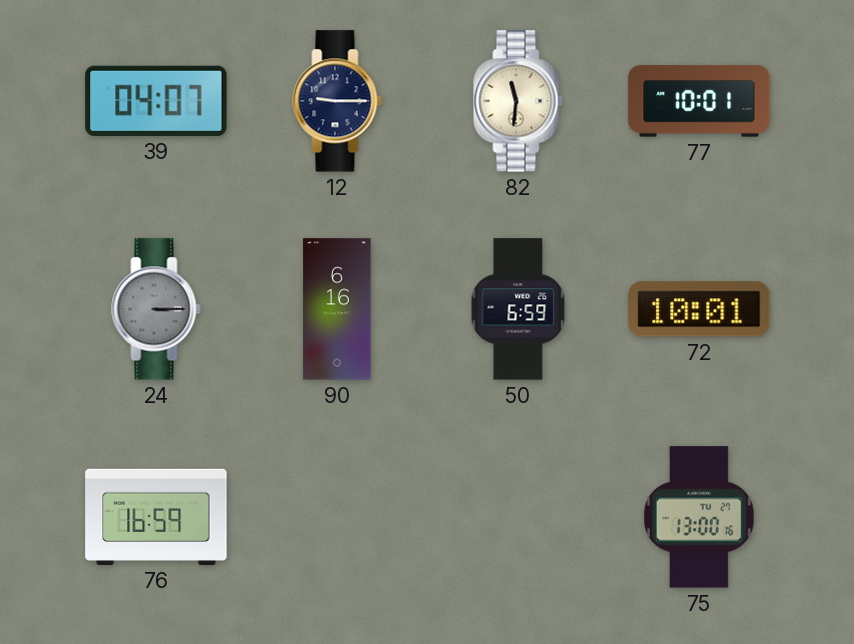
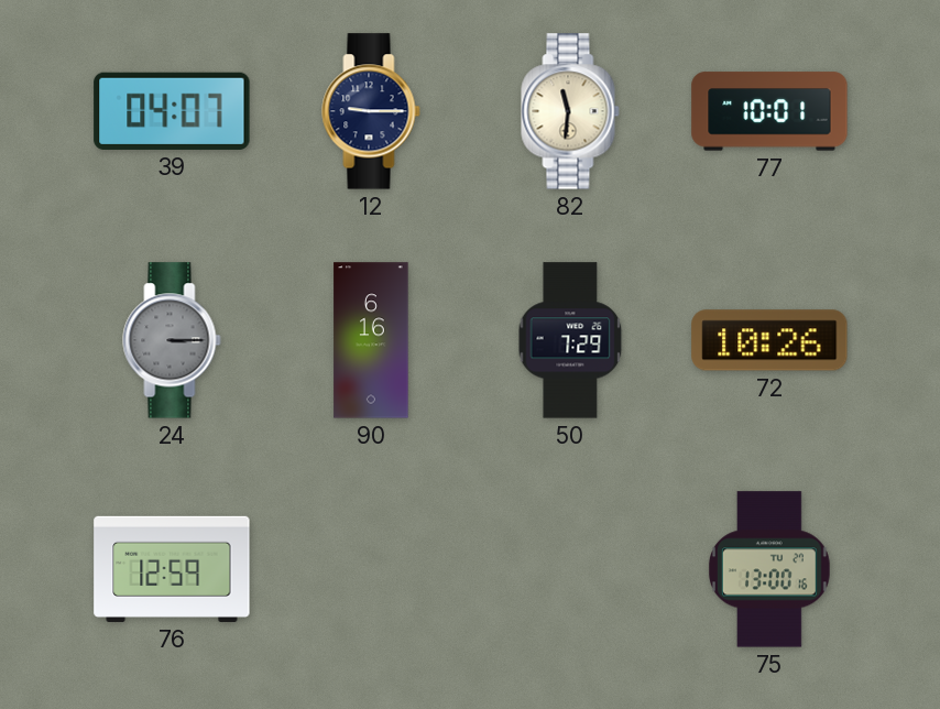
50: 6:59 -> 7:29
72: 10:01 -> 10:26
76: 16:59 -> 12:59
